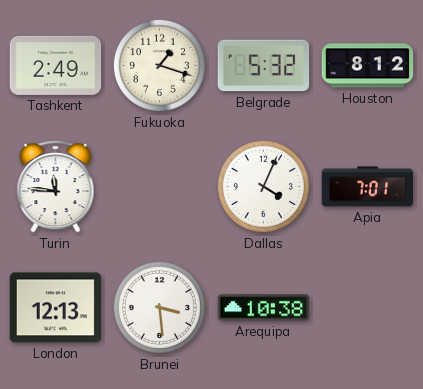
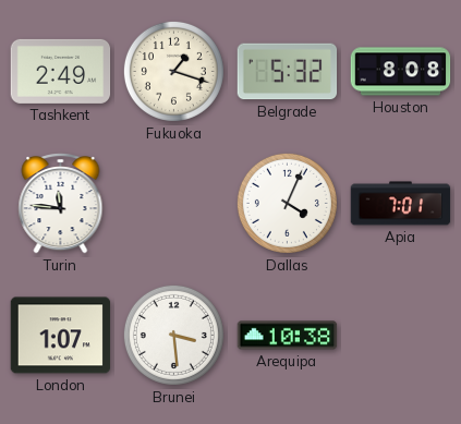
Houston: 8:12 -> 8:08
London: 12:13 -> 1:07
